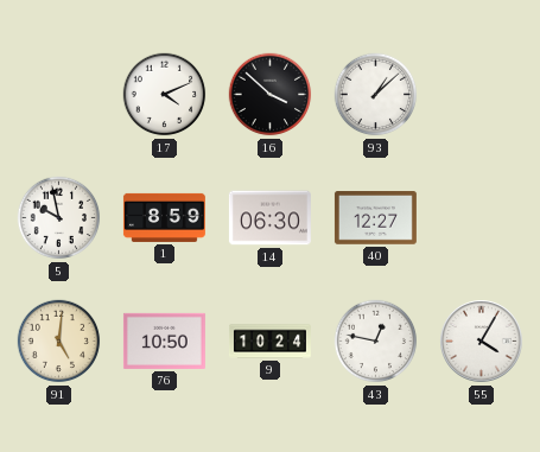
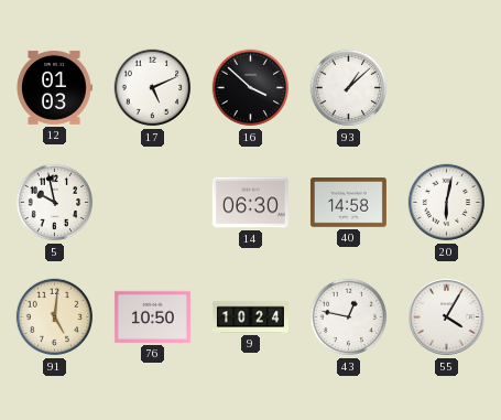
12: none -> 01:03
17: 4:11 -> 5:11
1: 8:59 -> none
40: 12:27 -> 14:58
20: none -> 6:02
